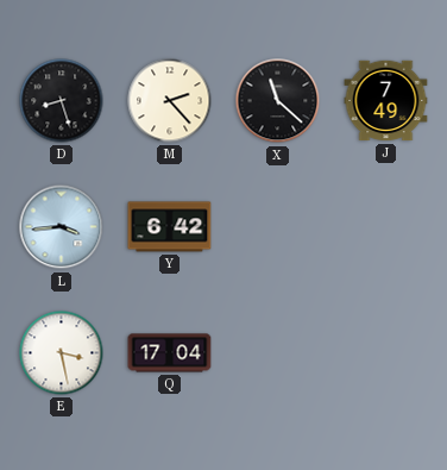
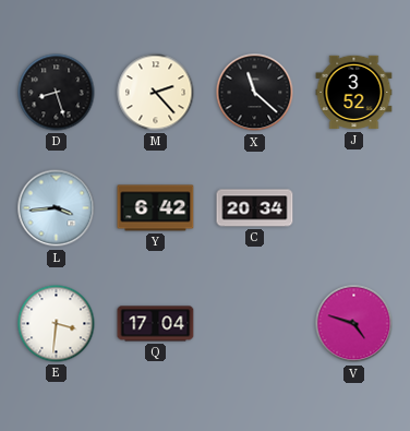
J: 7:49 -> 3:52
C: none -> 20:34
E: 3:28 -> 3:31
V: none -> 4:48
